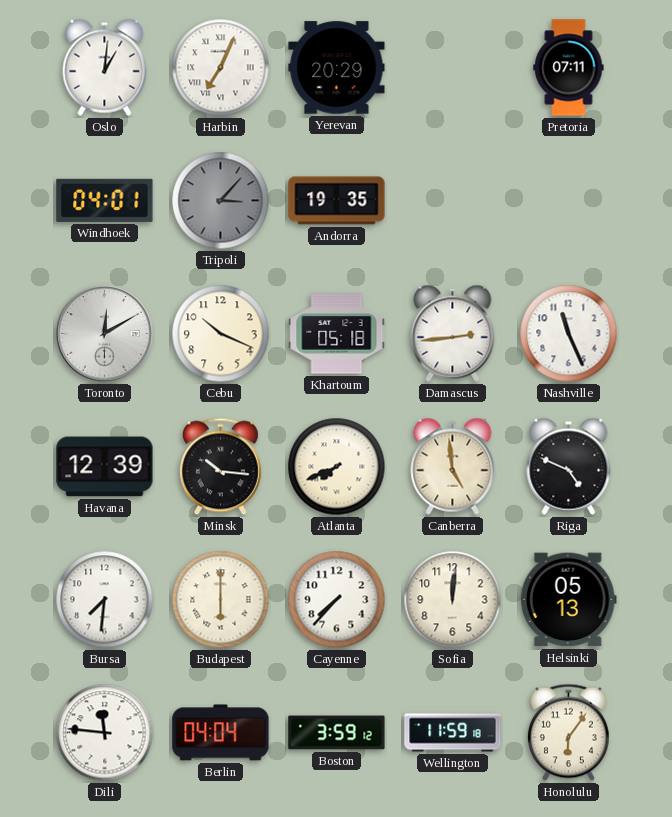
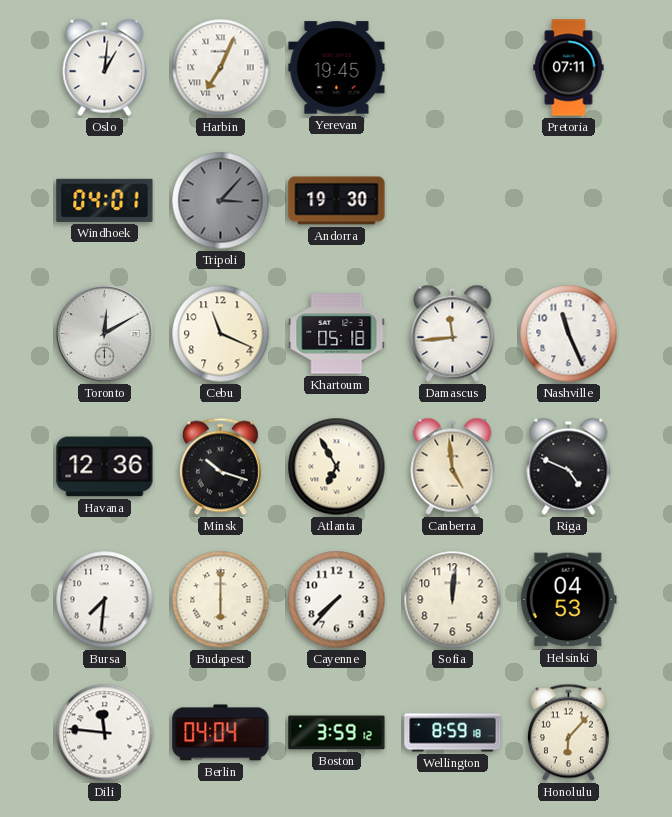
Yerevan: 20:29 -> 19:45
Andorra: 19:35 -> 19:30
Cebu: 10:19 -> 11:19
Damascus: 2:44 -> 11:44
Havana: 12:39 -> 12:36
Minsk: 10:16 -> 10:18
Atlanta: 7:41 -> 6:55
Helsinki: 05:13 -> 04:53
Wellington: 11:59 -> 8:59
Honolulu: 6:06 -> 6:07
